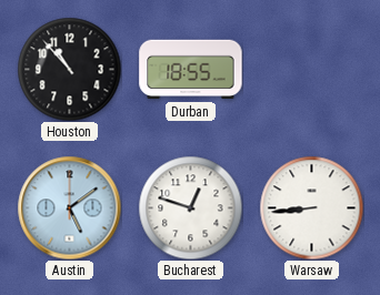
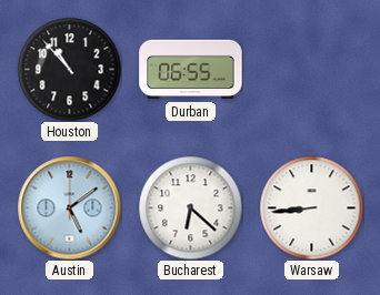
Durban: 18:55 -> 06:55
Bucharest: 12:48 -> 6:22
